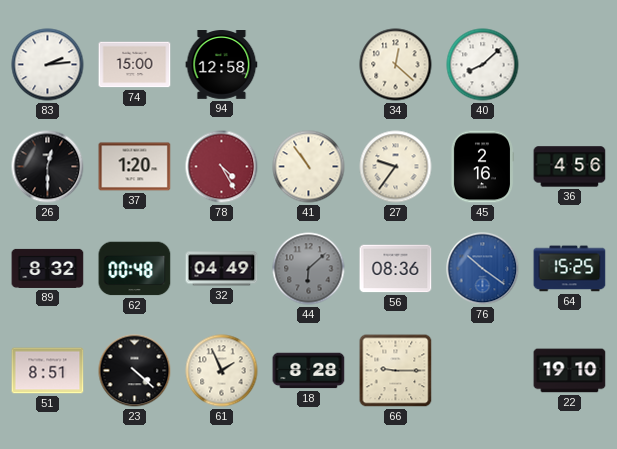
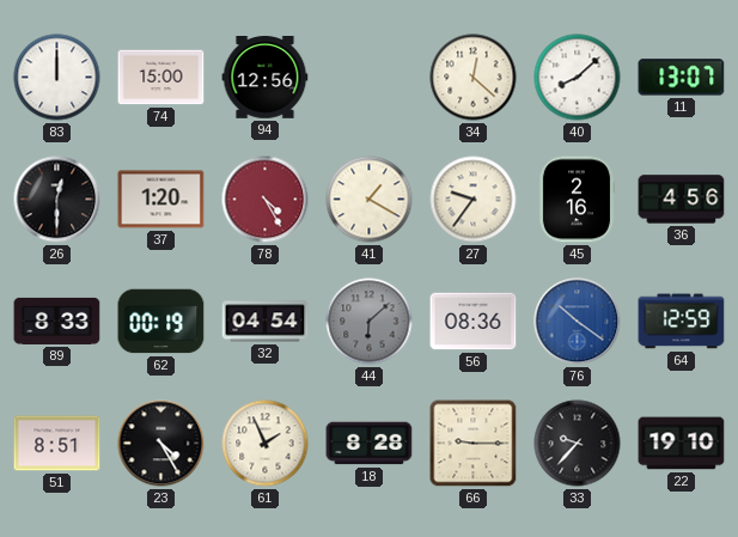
83: 2:14 -> 12:00
94: 12:58 -> 12:56
11: none -> 13:07
41: 10:54 -> 1:20
89: 8:32 -> 8:33
62: 00:48 -> 00:19
32: 04:49 -> 04:54
64: 15:25 -> 12:59
23: 4:22 -> 4:25
33: none -> 9:37
